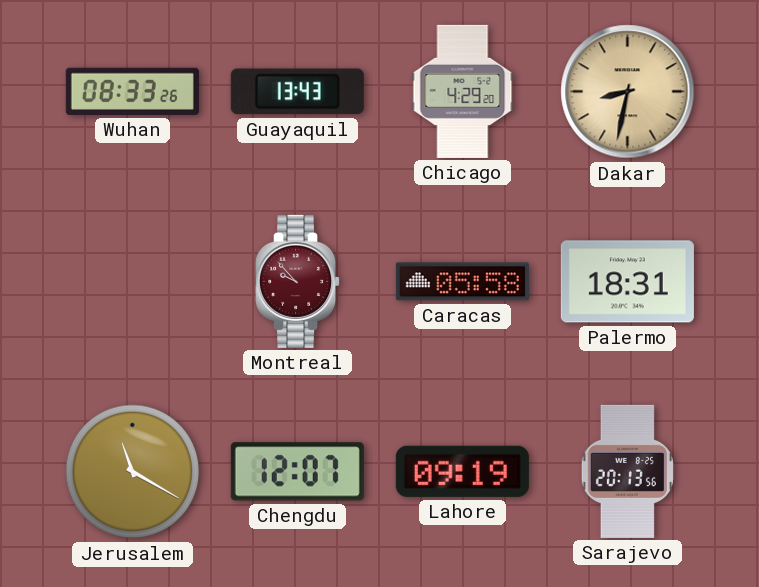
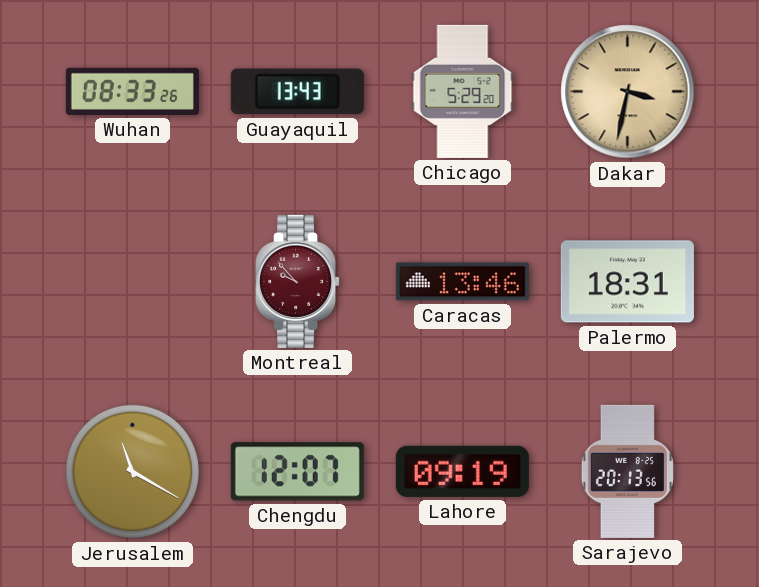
Chicago: 4:29 -> 5:29
Dakar: 8:32 -> 3:32
Caracas: 05:58 -> 13:46
